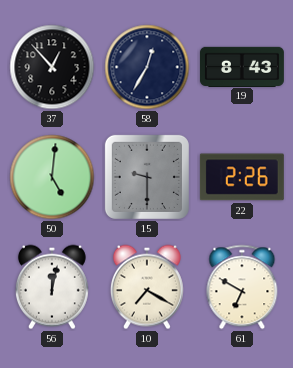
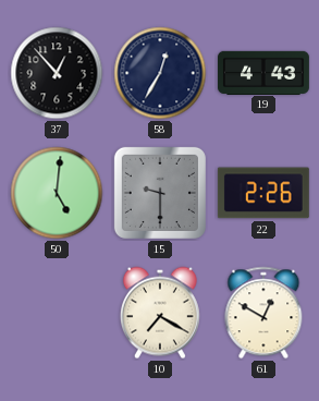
19: 8:43 -> 4:43
56: 12:02 -> none
61: 6:50 -> 12:50
